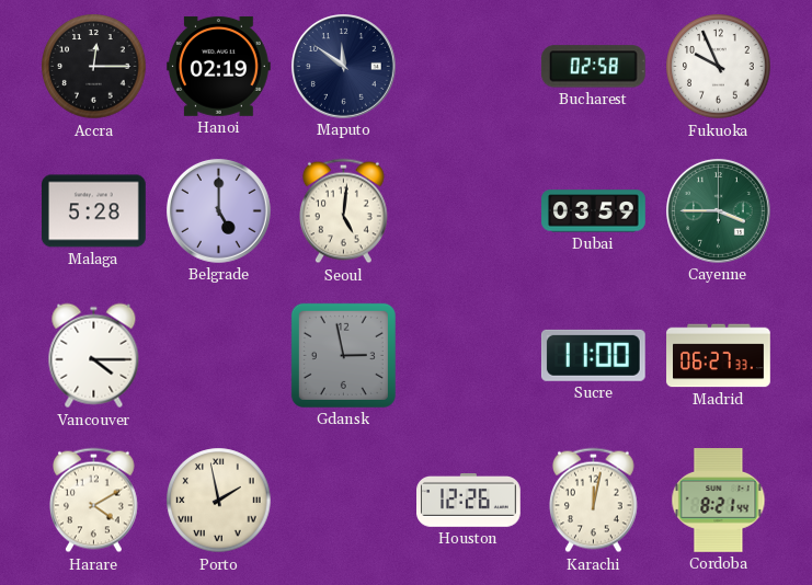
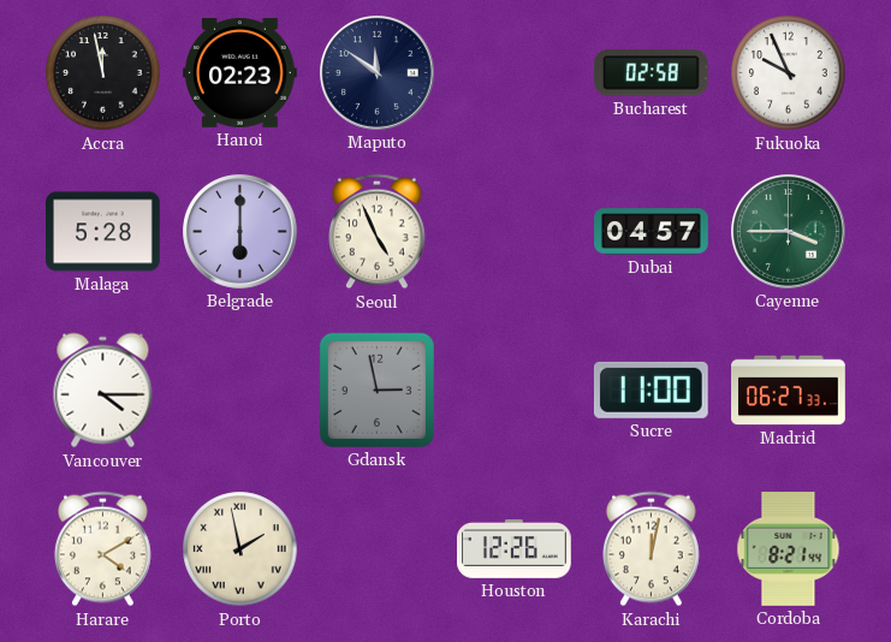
Accra: 12:15 -> 11:58
Hanoi: 02:19 -> 02:23
Belgrade: 5:00 -> 6:00
Seoul: 5:01 -> 4:56
Dubai: 03:59 -> 04:57
